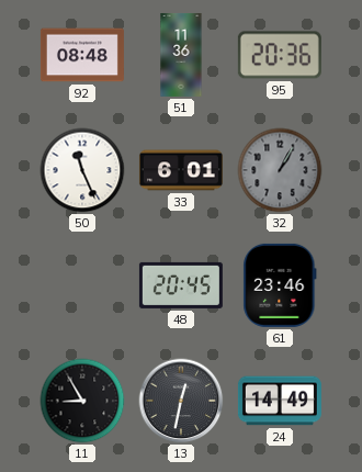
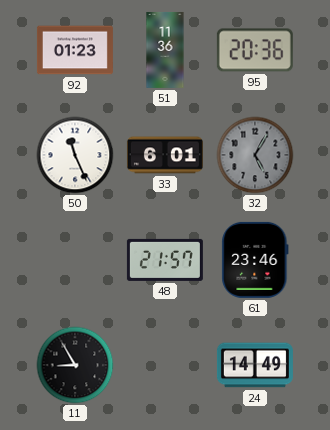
92: 08:48 -> 01:23
32: 1:05 -> 5:05
48: 20:45 -> 21:57
13: 12:32 -> none
